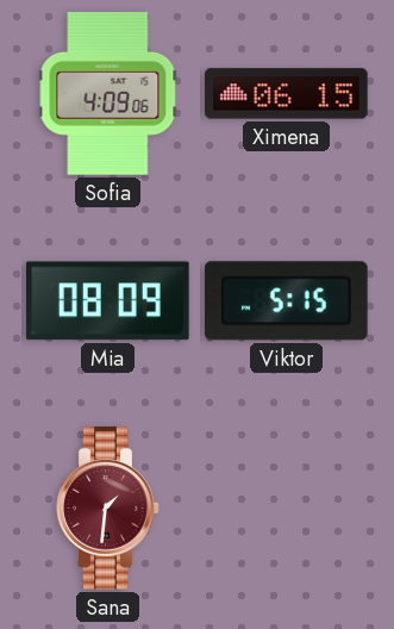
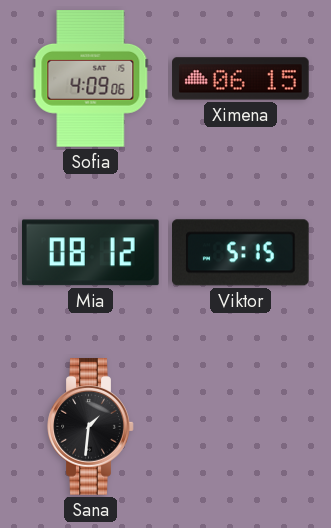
Mia: 08:09 -> 08:12
Sana dial: burgundy -> black
